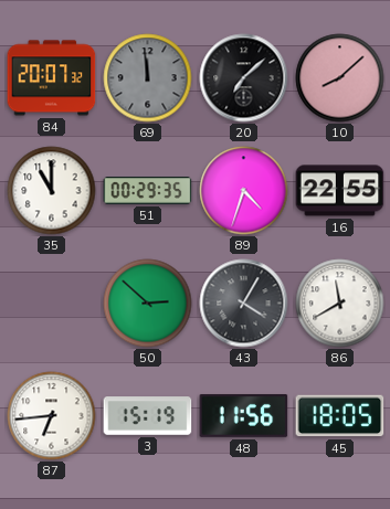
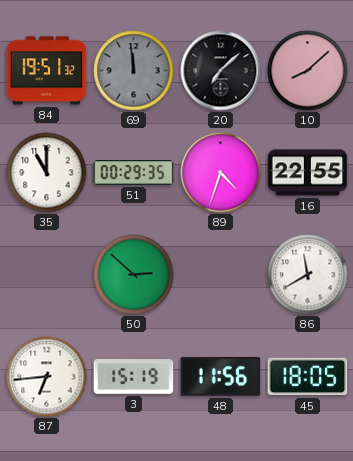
84: 20:07 -> 19:51
43: 4:05 -> none
